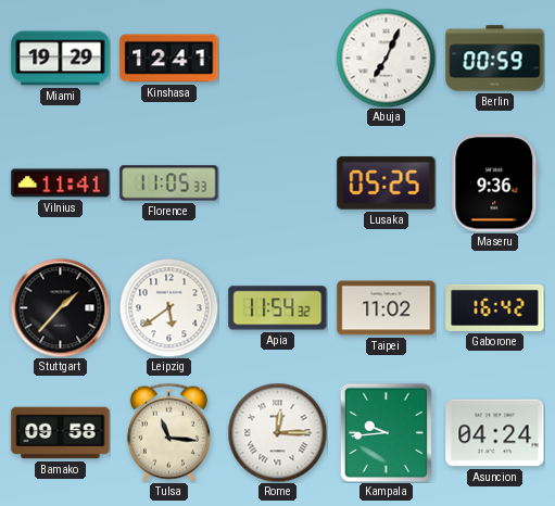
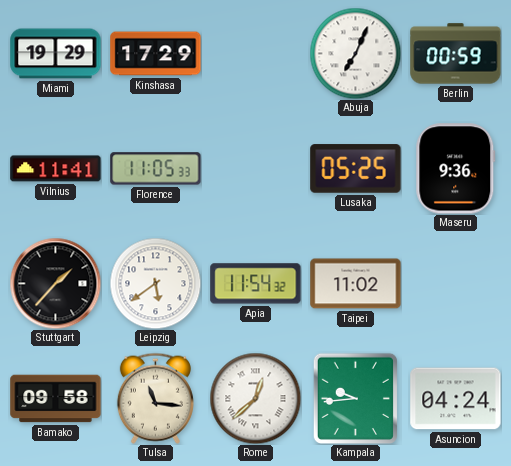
Kinshasa: 12:41 -> 17:29
Gaborone: 16:42 -> none
Rome: 12:15 -> 12:38
